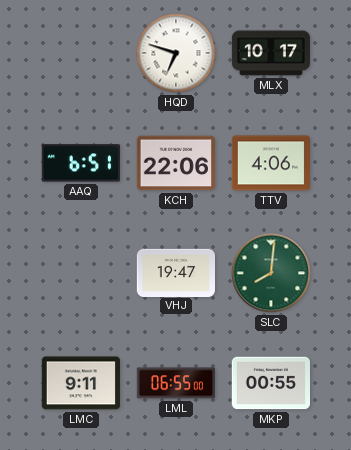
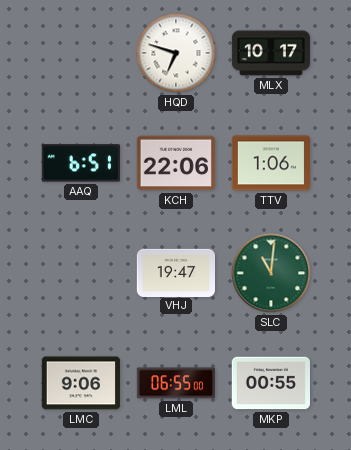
TTV: 4:06 -> 1:06
SLC: 8:01 -> 11:01
LMC: 9:11 -> 9:06
